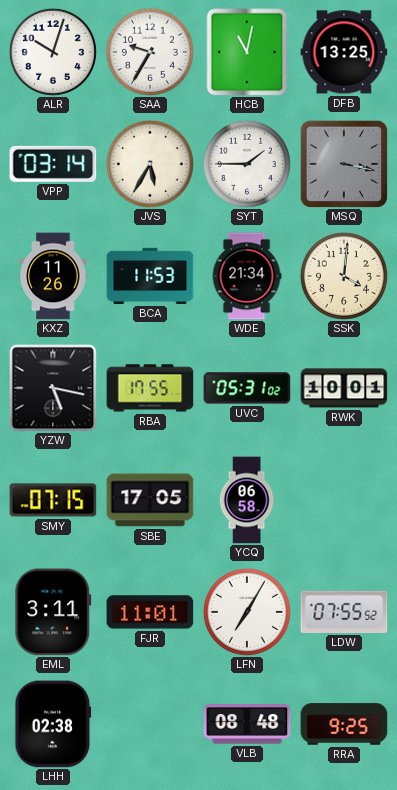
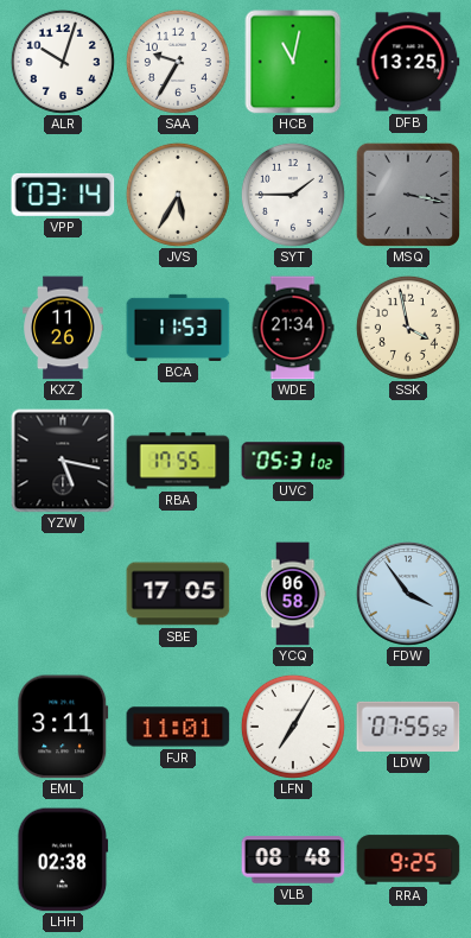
SSK: 4:01 -> 3:58
RWK: 10:01 -> none
SMY: 07:15 -> none
FDW: none -> 3:54
